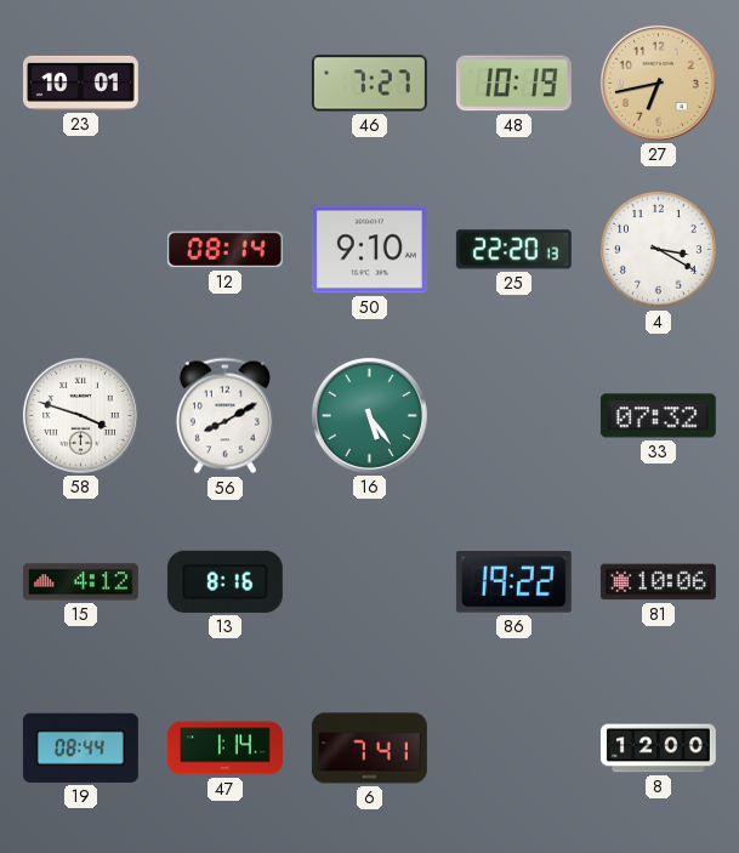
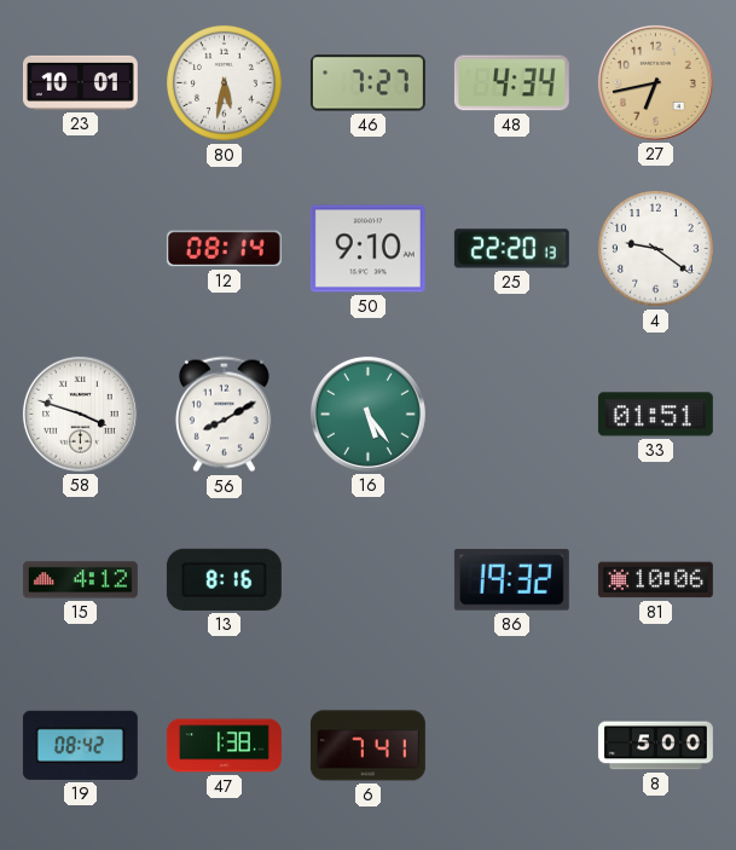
80: none -> 5:32
48: 10:19 -> 4:34
4: 3:20 -> 9:21
33: 07:32 -> 01:51
86: 19:22 -> 19:32
19: 08:44 -> 08:42
47: 1:14 -> 1:38
8: 12:00 -> 5:00
